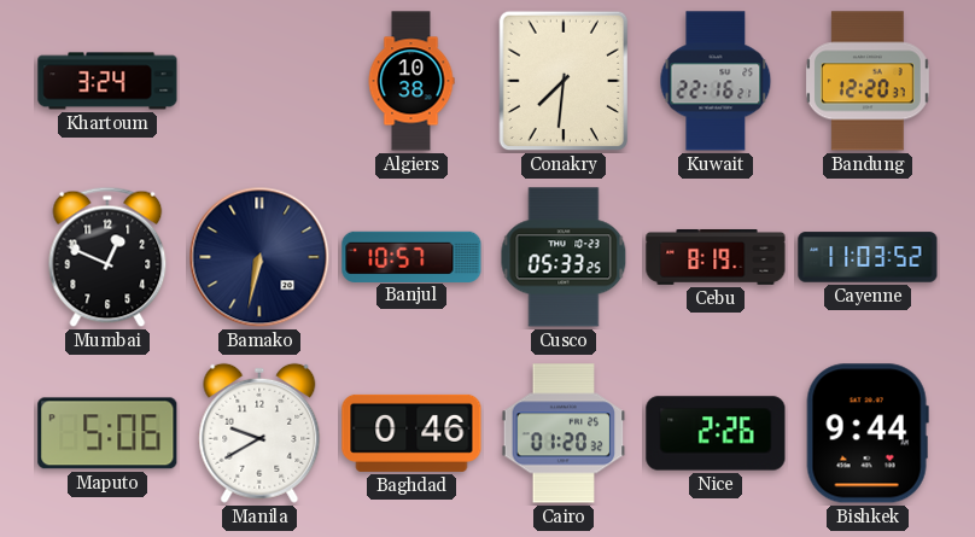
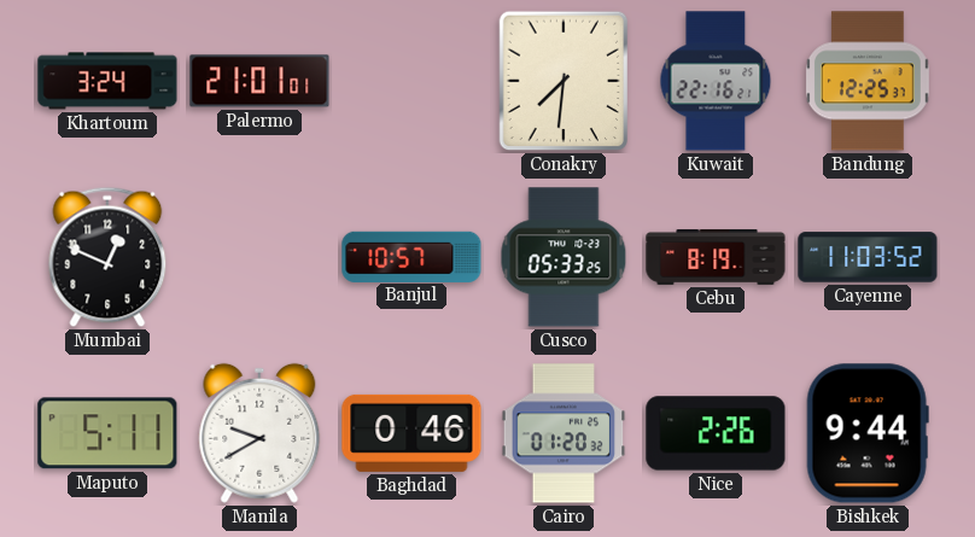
Palermo: none -> 21:01
Algiers: 10:38 -> none
Bandung: 12:20 -> 12:25
Bamako: 6:32 -> none
Maputo: 5:06 -> 5:11
